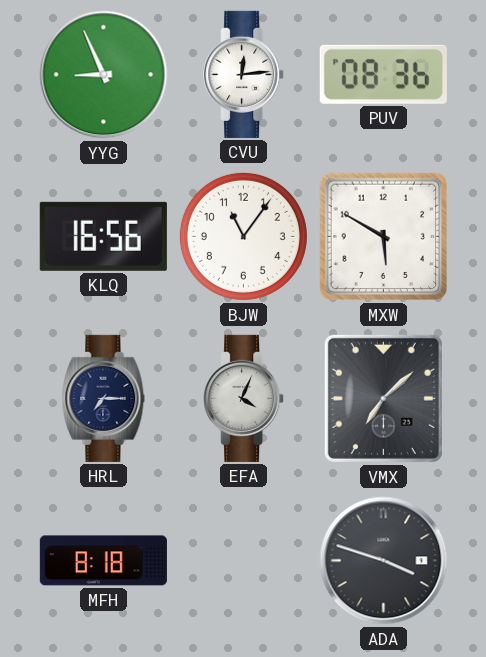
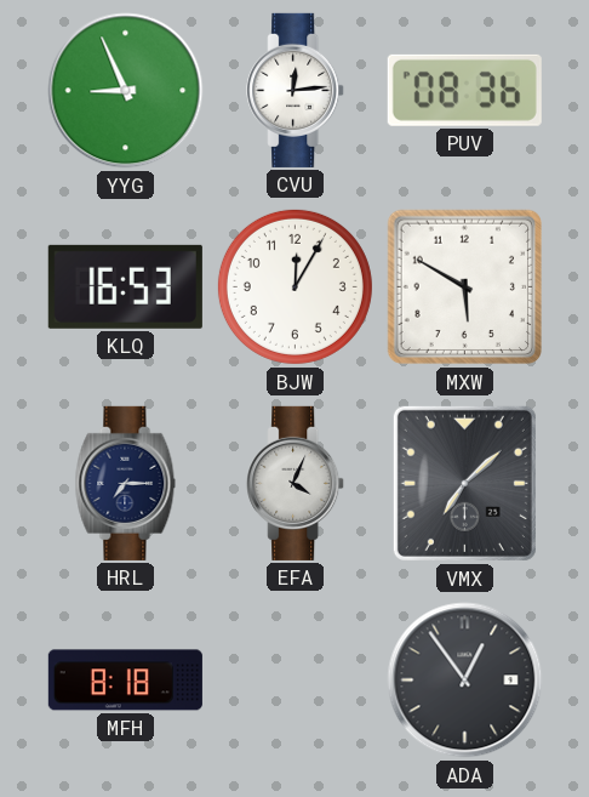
KLQ: 16:56 -> 16:53
BJW: 11:06 -> 12:05
ADA: 3:48 -> 12:54
